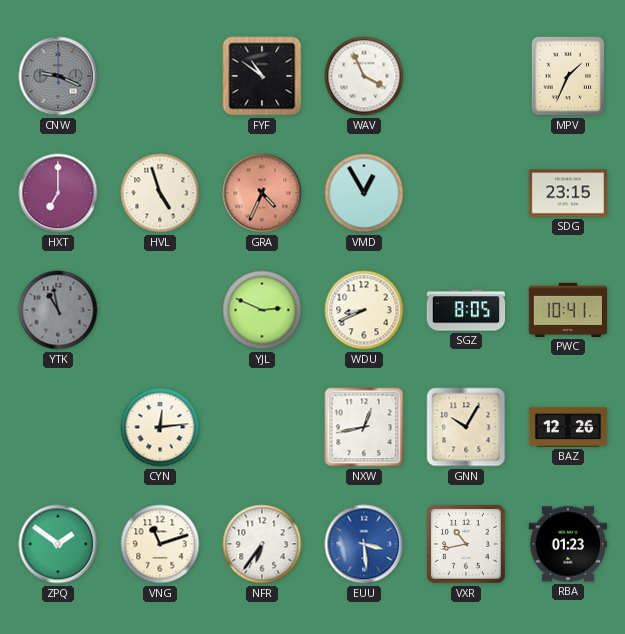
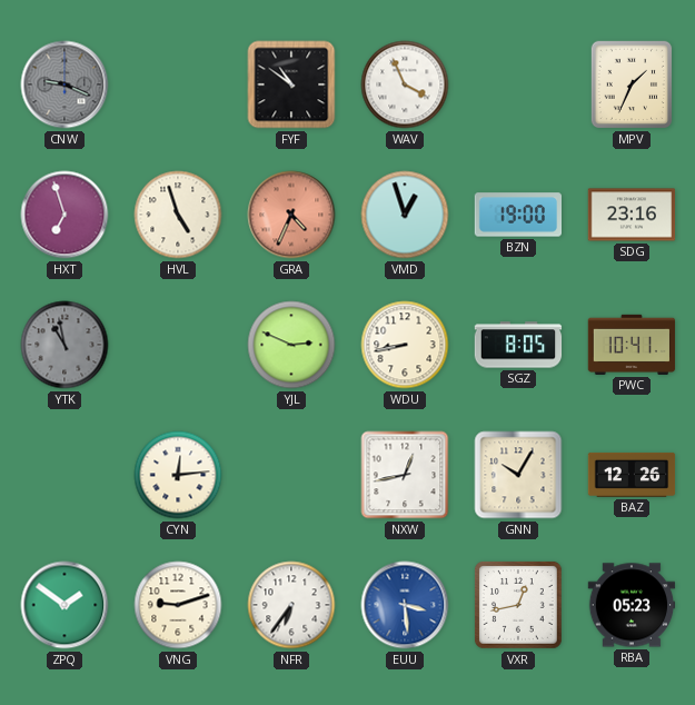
HXT: 7:00 -> 6:57
VMD: 12:55 -> 12:57
BZN: none -> 19:00
SDG: 23:15 -> 23:16
WDU: 8:41 -> 8:43
VNG: 11:12 -> 9:12
VXR: 10:43 -> 12:43
RBA: 01:23 -> 05:23
